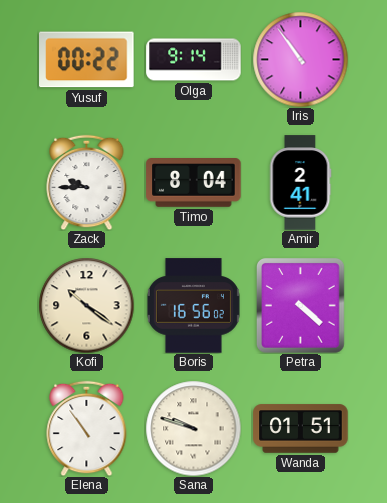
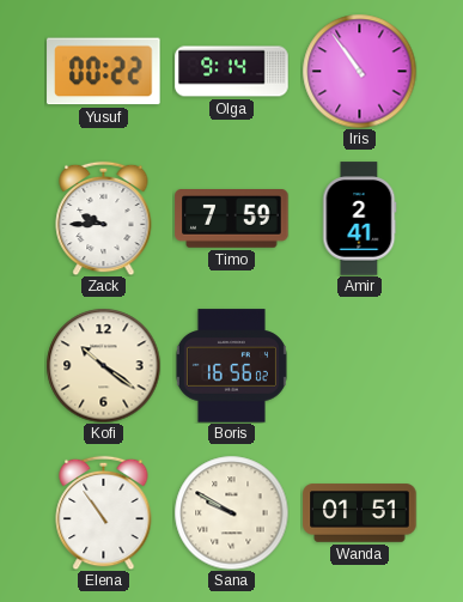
Timo: 8:04 -> 7:59
Petra: 4:22 -> none
Sana: 9:48 -> 9:50
